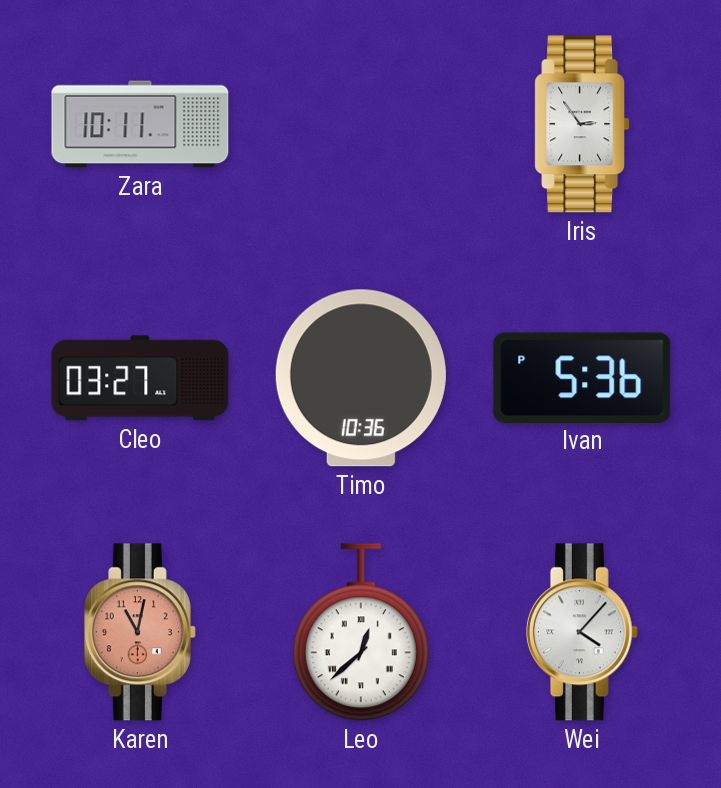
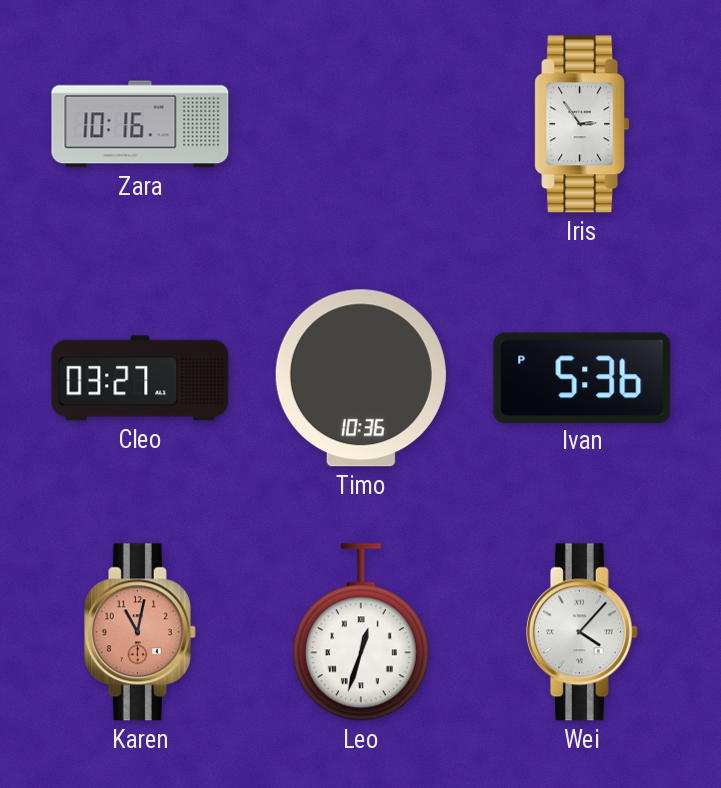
Zara: 10:11 -> 10:16
Leo: 12:38 -> 12:33
